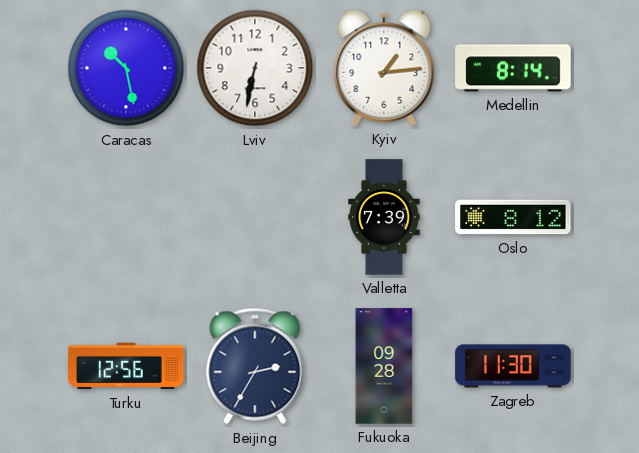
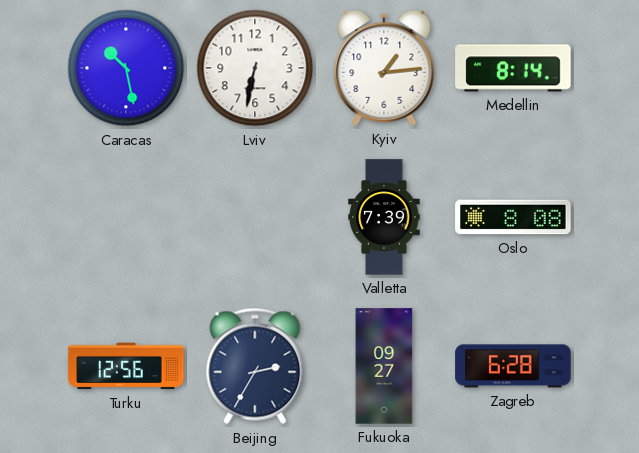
Oslo: 8:12 -> 8:08
Fukuoka: 09:28 -> 09:27
Zagreb: 11:30 -> 6:28
